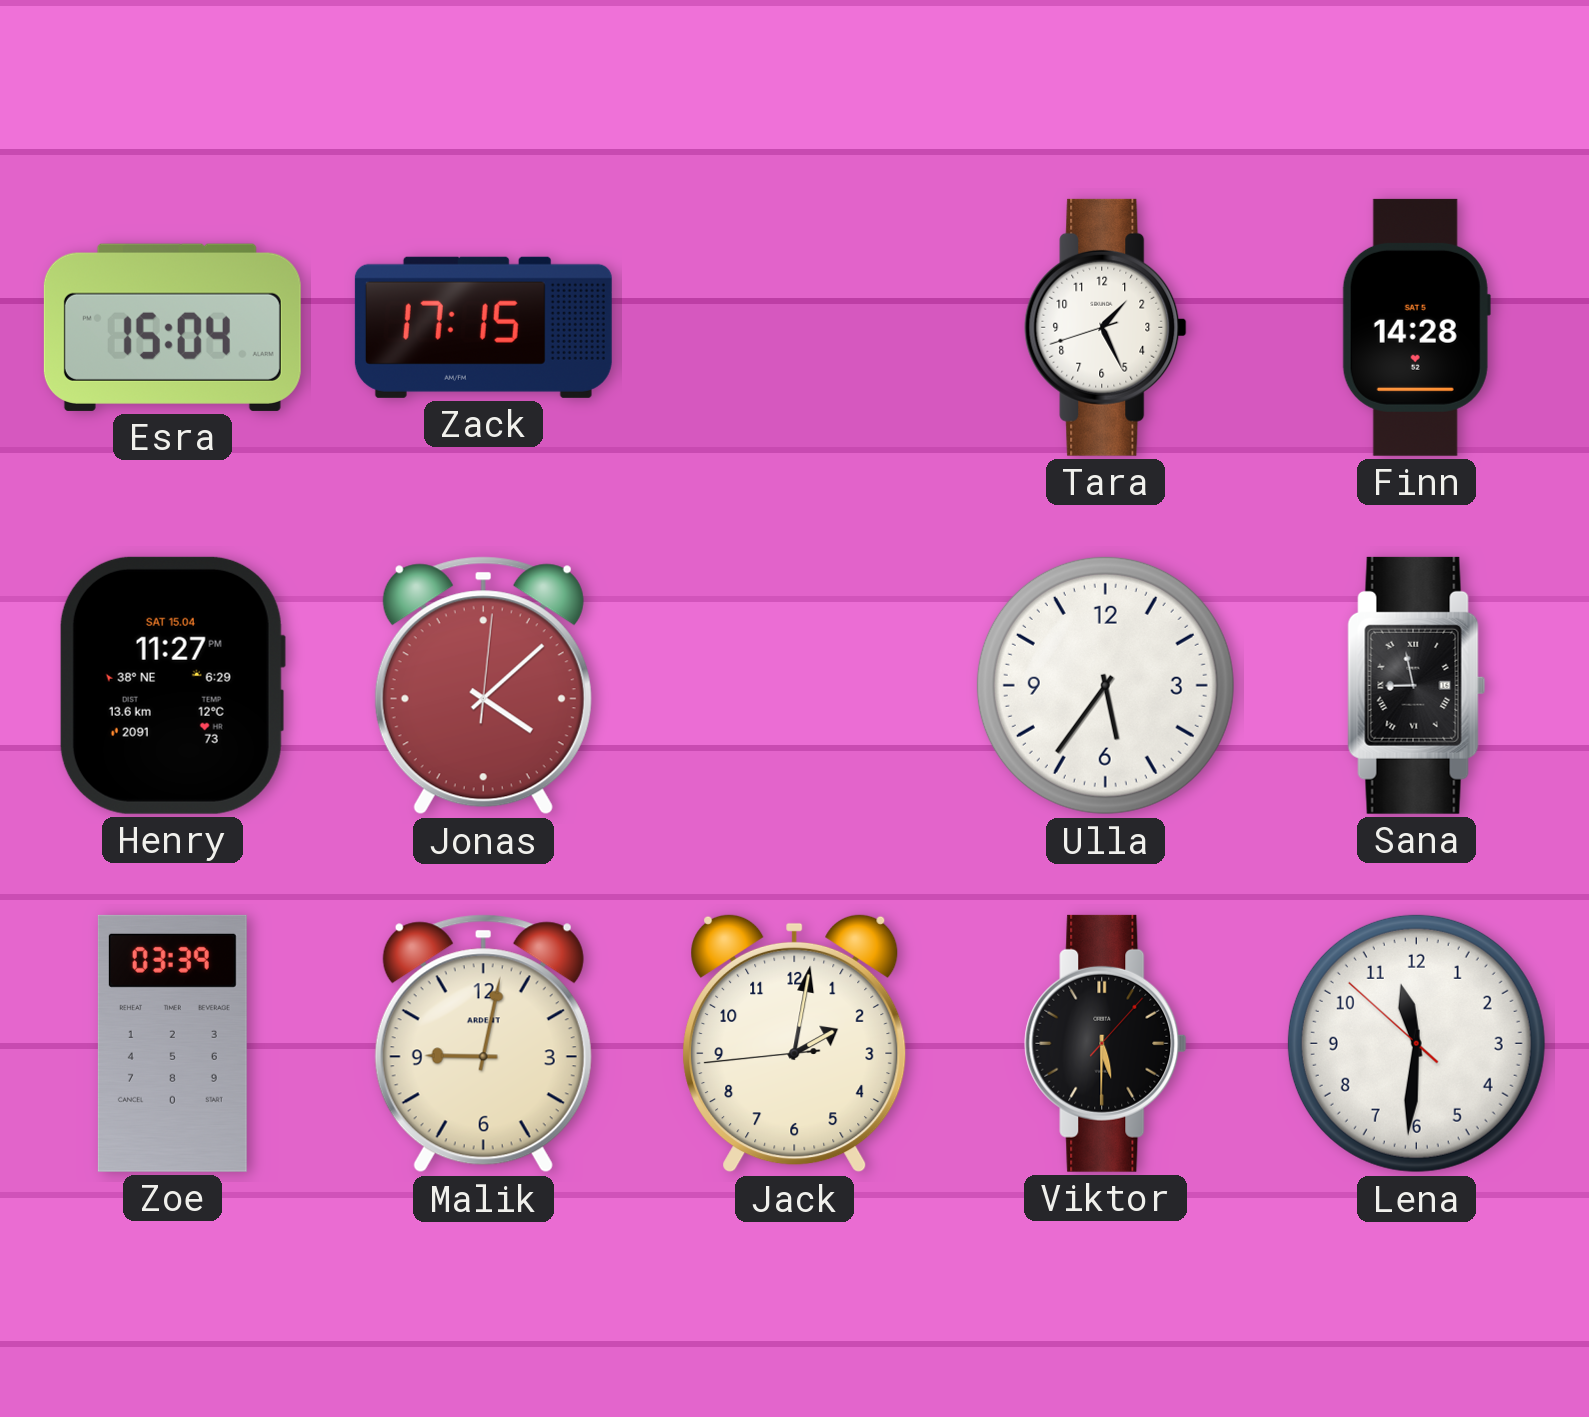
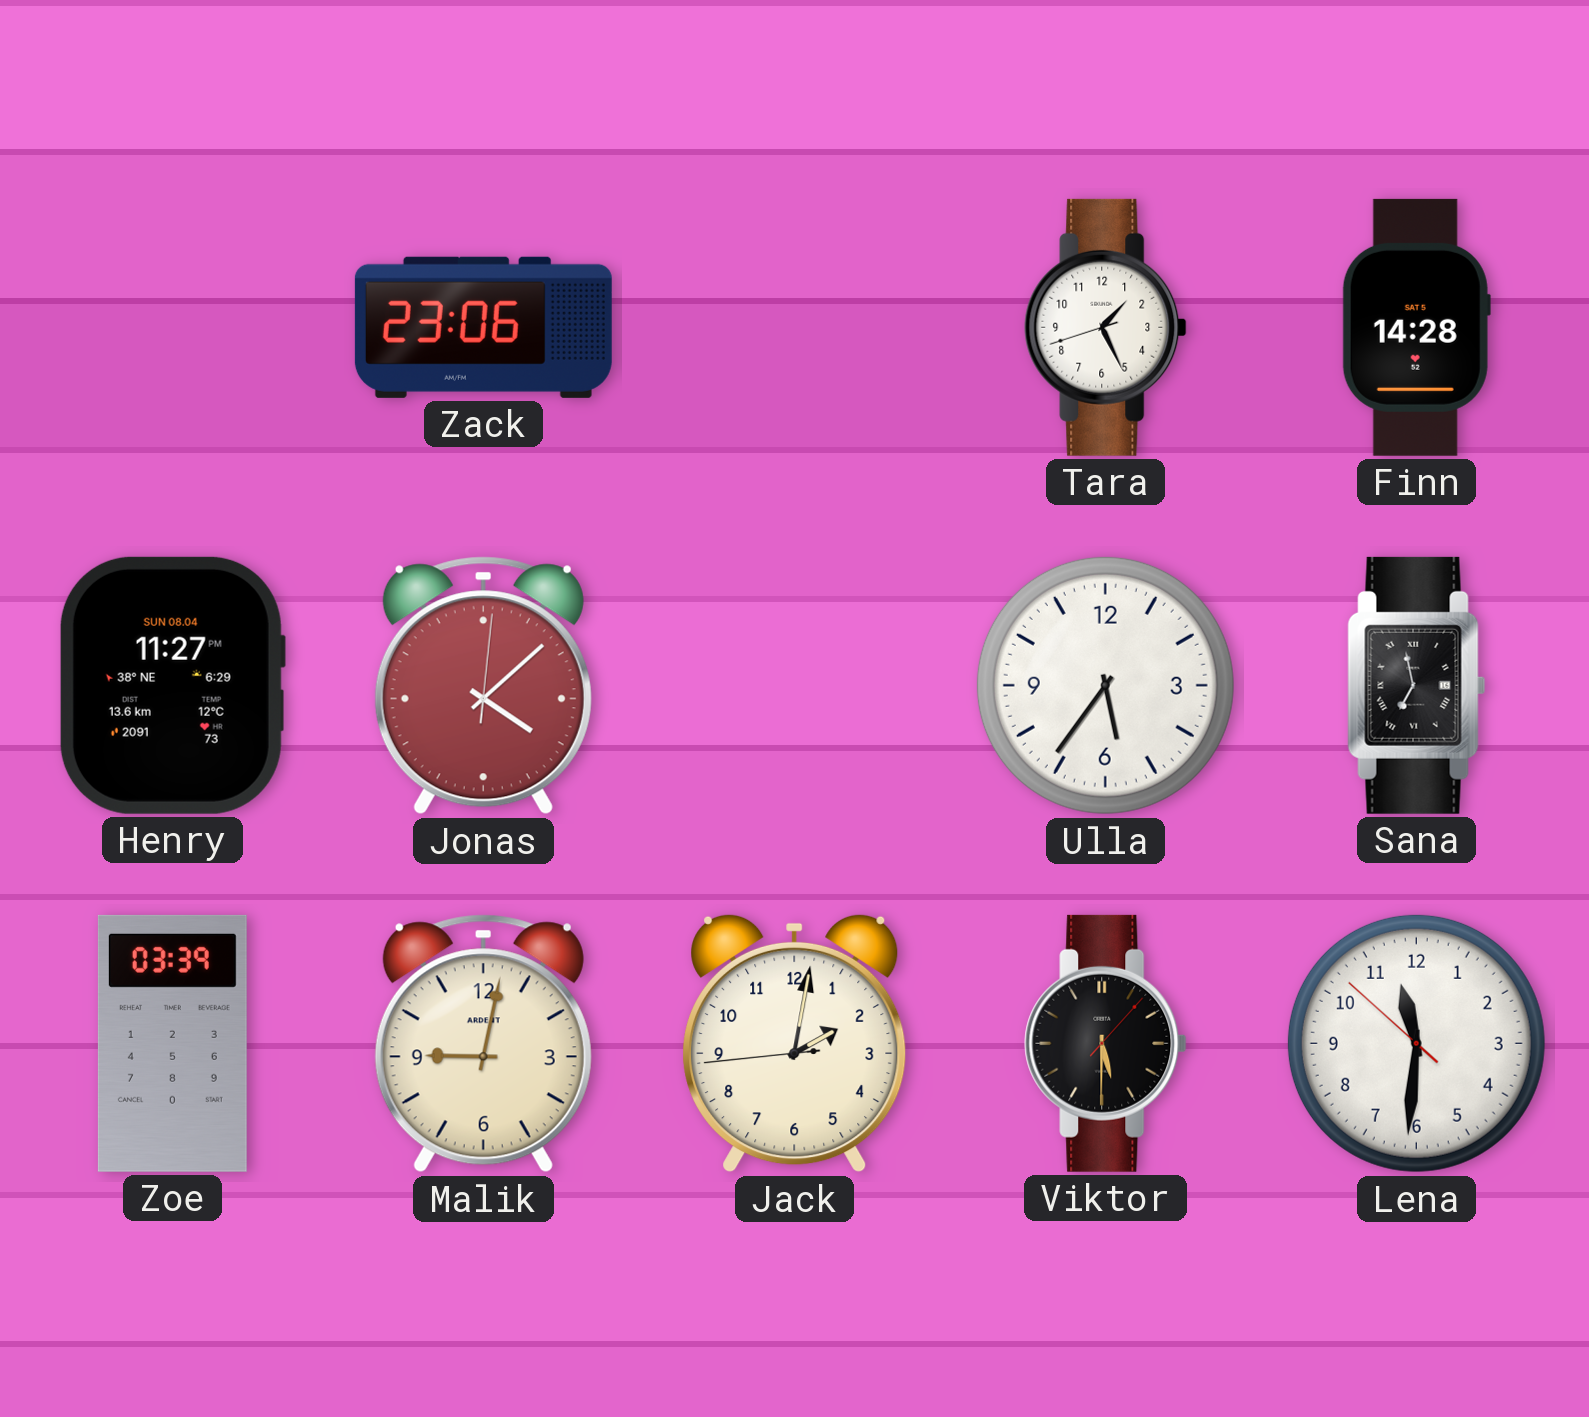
Esra: 15:04 -> none
Zack: 17:15 -> 23:06
Henry date: SAT 15.04 -> SUN 08.04
Sana: 8:58 -> 6:58
